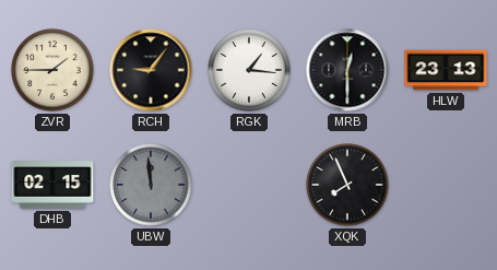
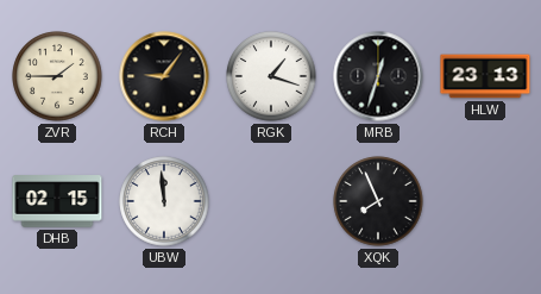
RGK: 1:16 -> 1:18
MRB: 12:30 -> 12:33
UBW dial: grey -> white
